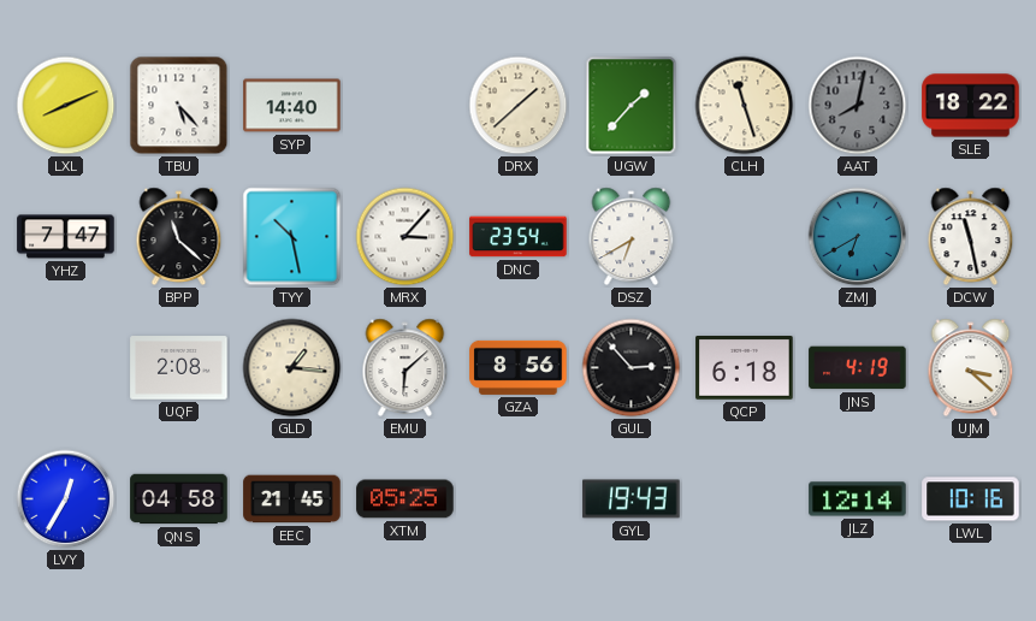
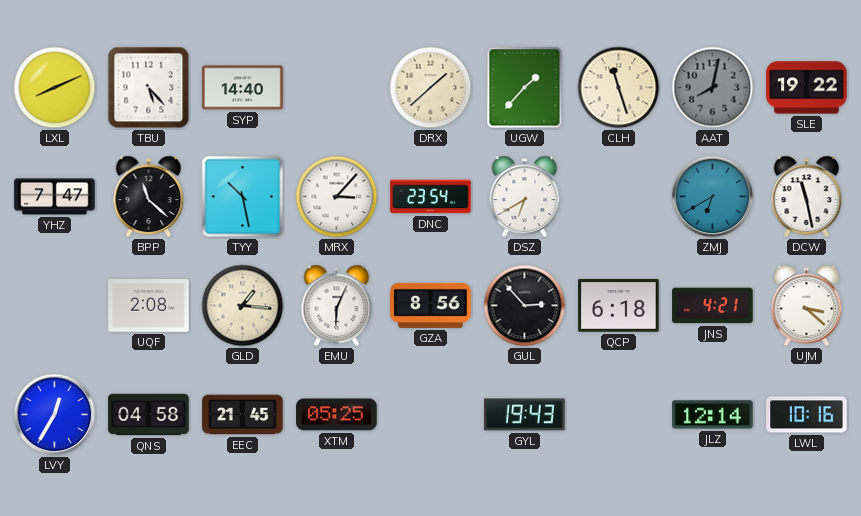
SLE: 18:22 -> 19:22
EMU: 6:08 -> 6:04
JNS: 4:19 -> 4:21
